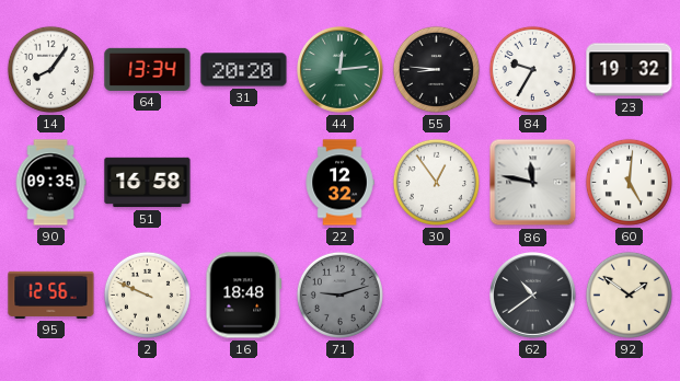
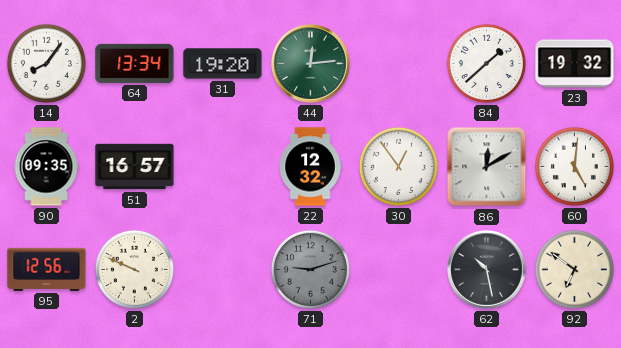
31: 20:20 -> 19:20
55: 8:46 -> none
84: 9:35 -> 1:38
51: 16:58 -> 16:57
86: 11:47 -> 12:10
16: 18:48 -> none
62: 10:39 -> 10:28
92: 1:51 -> 6:51
